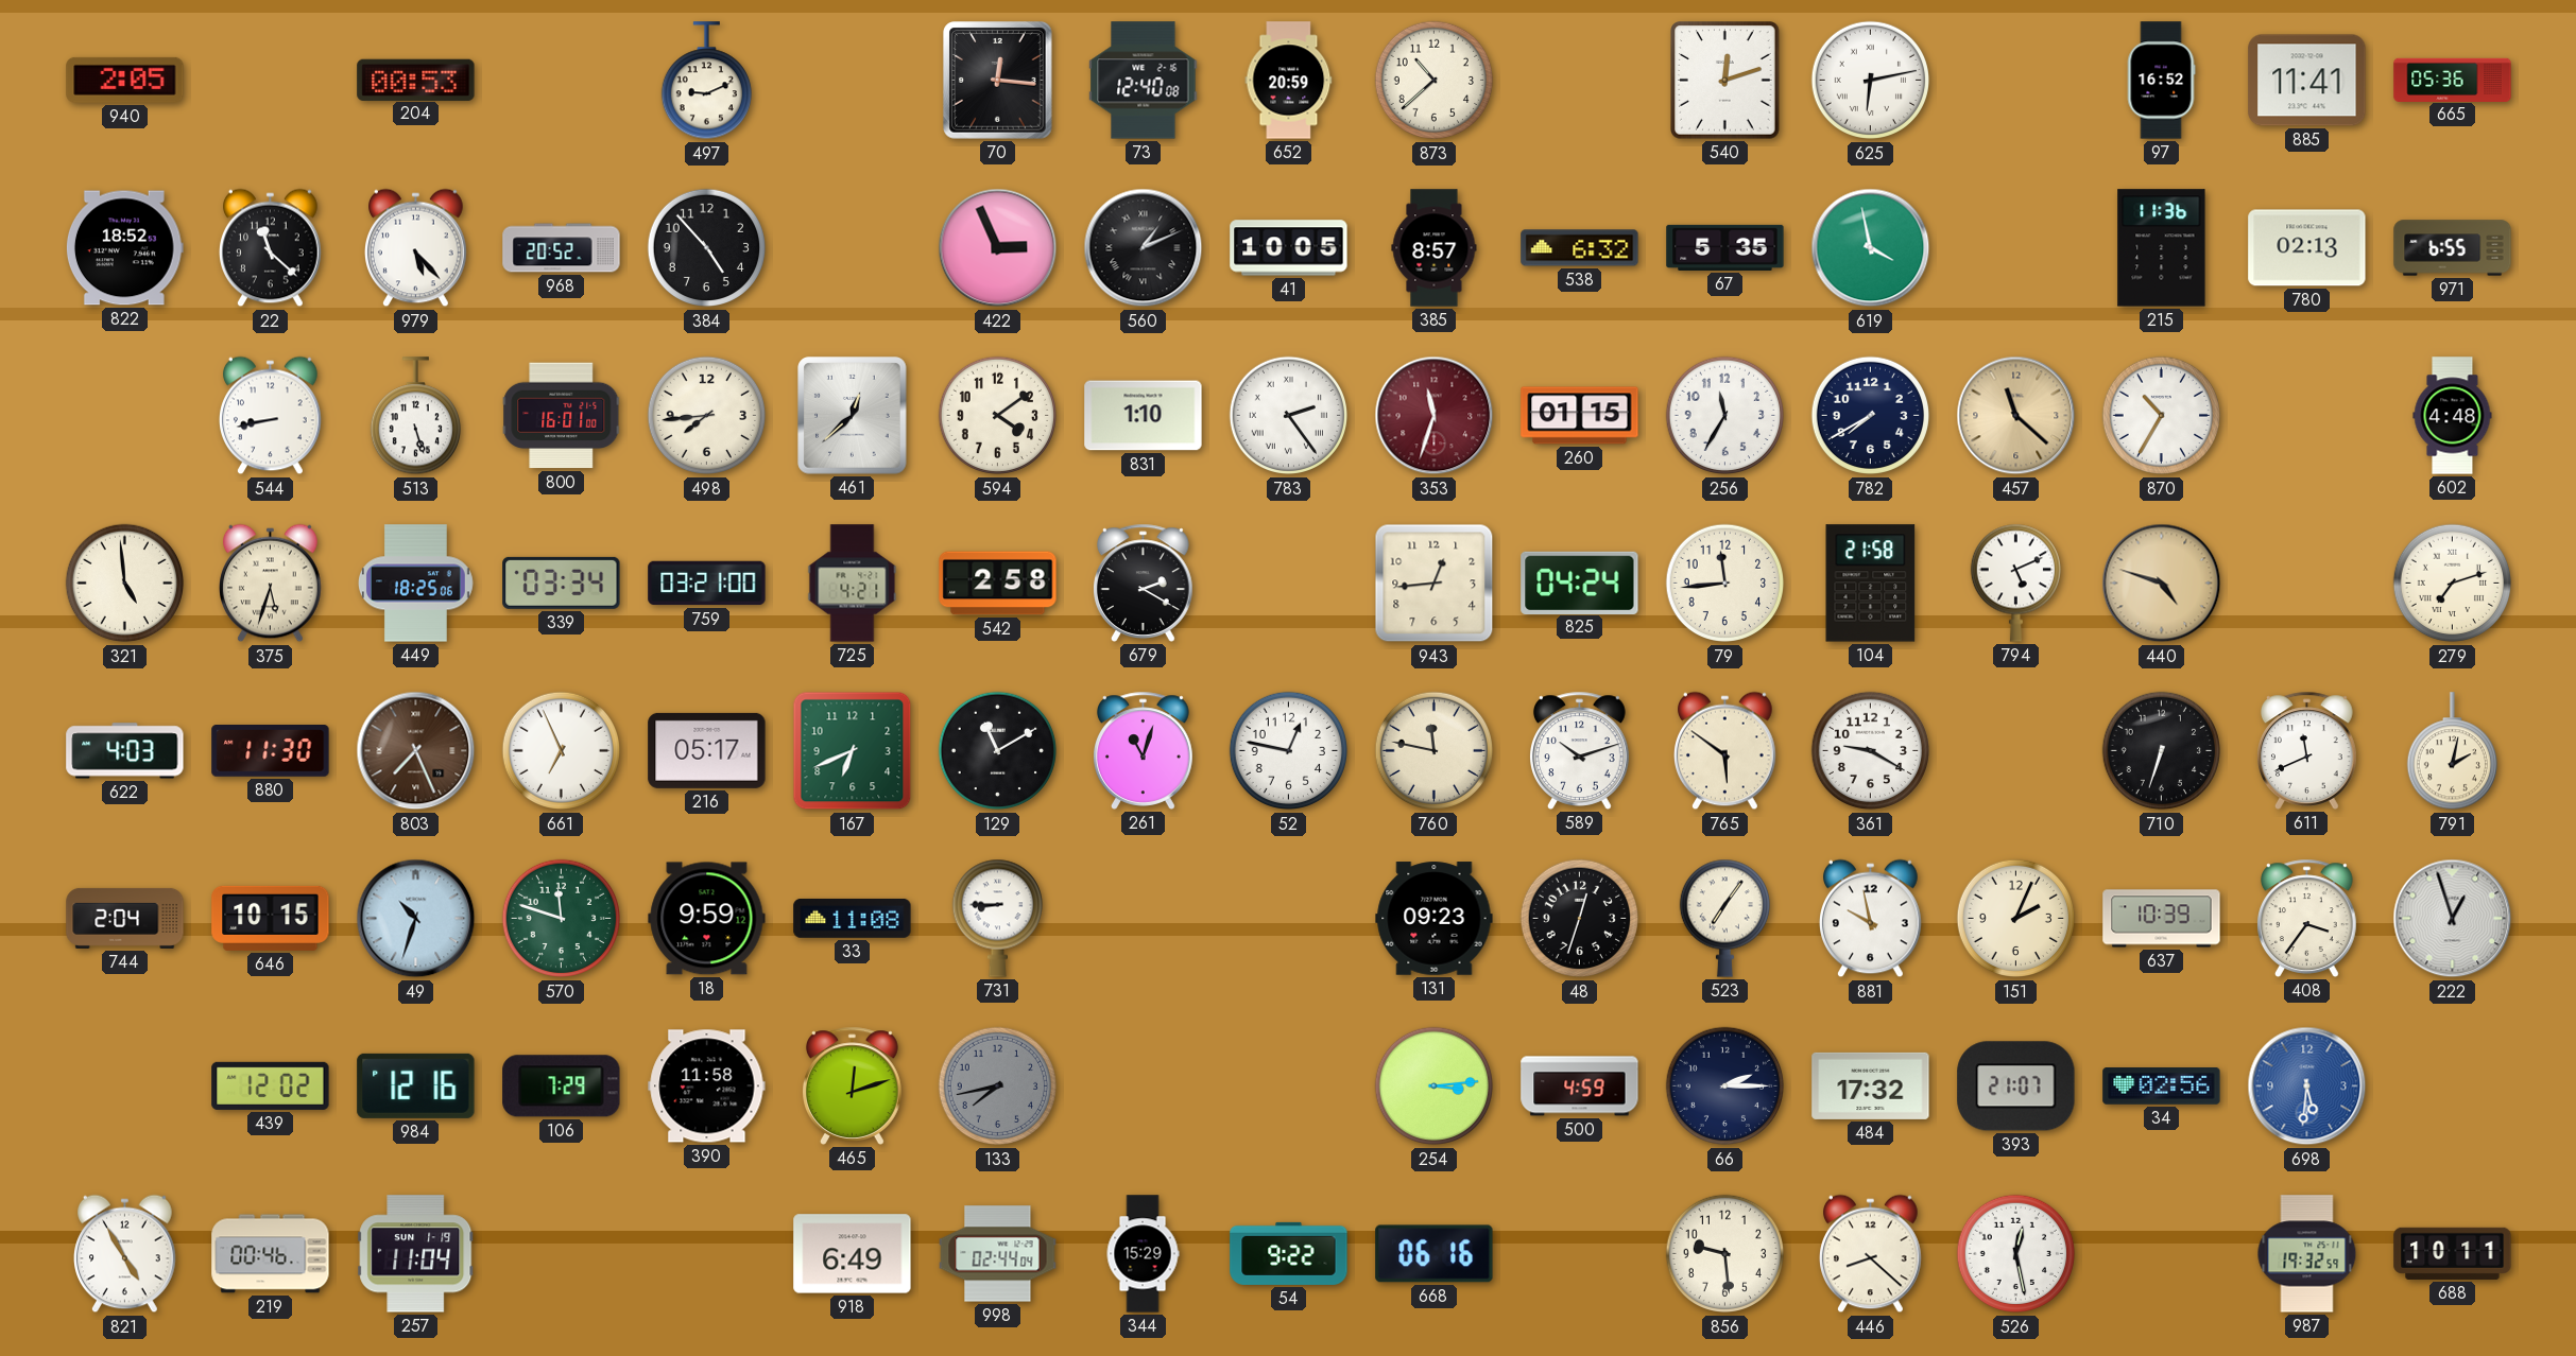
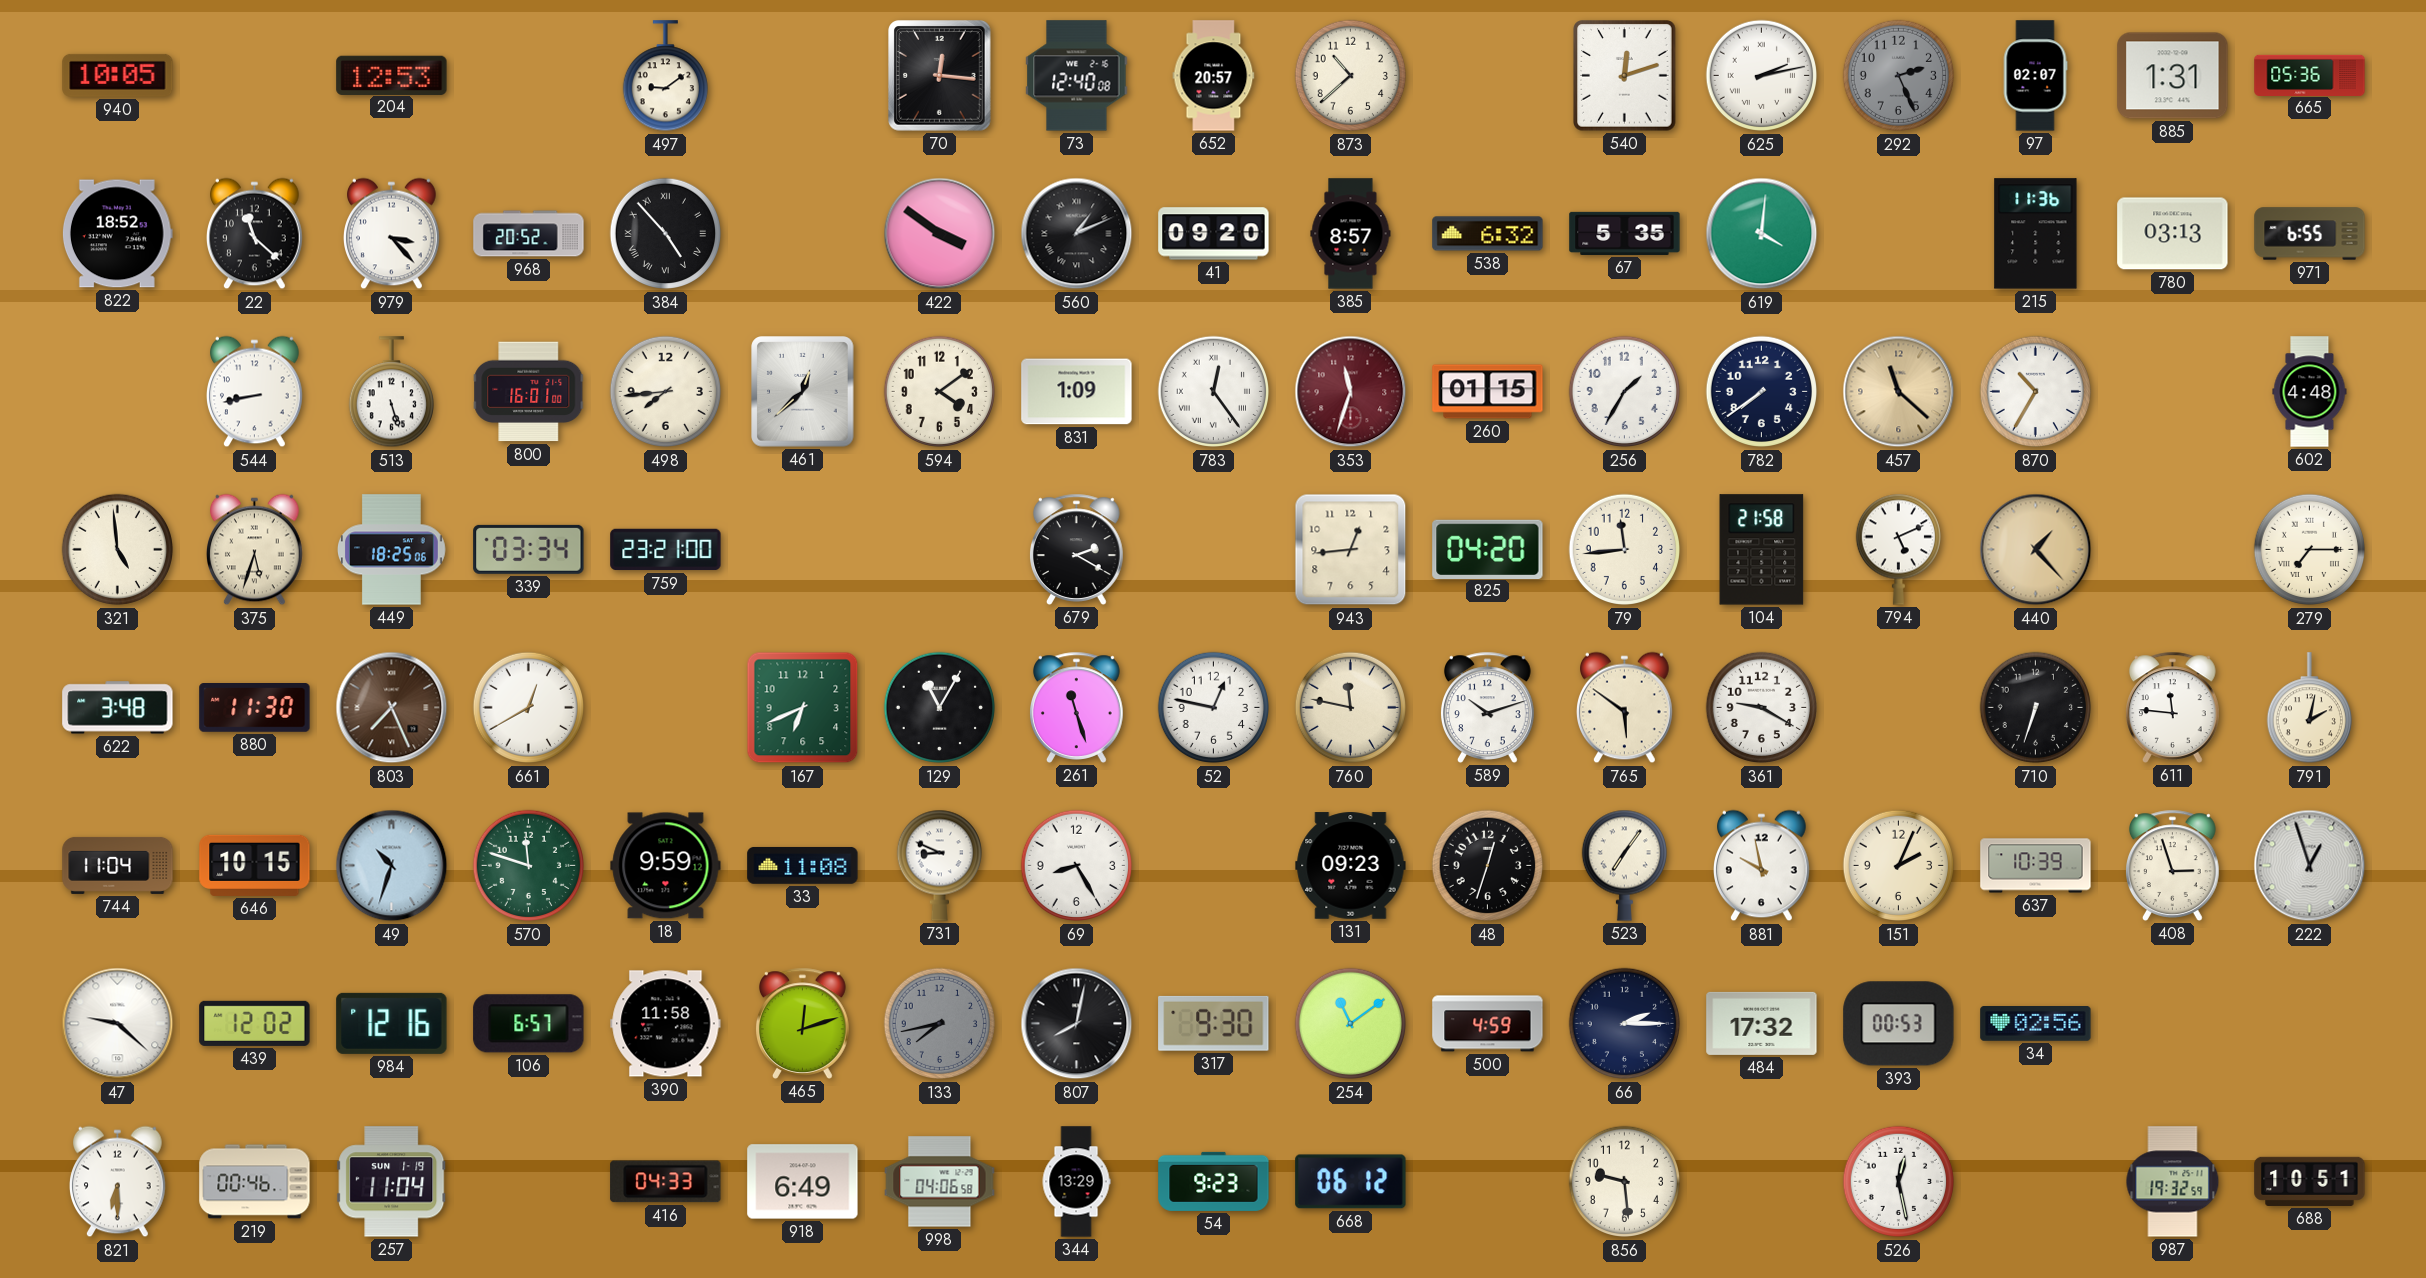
940: 2:05 -> 10:05
204: 00:53 -> 12:53
497: 9:11 -> 9:09
652: 20:59 -> 20:57
625: 6:13 -> 2:13
292: none -> 2:26
97: 16:52 -> 02:07
885: 11:41 -> 1:31
979: 5:23 -> 3:23
384 numerals: Arabic -> Roman
422: 2:56 -> 3:51
41: 10:05 -> 09:20
619: 3:58 -> 4:01
780: 02:13 -> 03:13
831: 1:10 -> 1:09
783: 2:24 -> 12:24
256: 11:35 -> 1:35
782: 7:40 -> 7:39
759: 03:21 -> 23:21
725: 4:21 -> none
542: 2:58 -> none
825: 04:24 -> 04:20
440: 4:48 -> 1:23
279: 7:12 -> 7:15
622: 4:03 -> 3:48
661: 6:56 -> 12:40
216: 05:17 -> none
129: 11:10 -> 11:05
261: 11:03 -> 11:27
611: 11:41 -> 11:46
744: 2:04 -> 11:04
731: 8:45 -> 8:49
69: none -> 8:25
408: 3:36 -> 2:57
47: none -> 9:22
106: 7:29 -> 6:57
807: none -> 8:02
317: none -> 9:30
254: 3:14 -> 11:09
393: 21:07 -> 00:53
698: 5:31 -> none
821: 4:55 -> 6:30
416: none -> 04:33
998: 02:44 -> 04:06
344: 15:29 -> 13:29
54: 9:22 -> 9:23
668: 06:16 -> 06:12
446: 8:22 -> none
688: 10:11 -> 10:51
